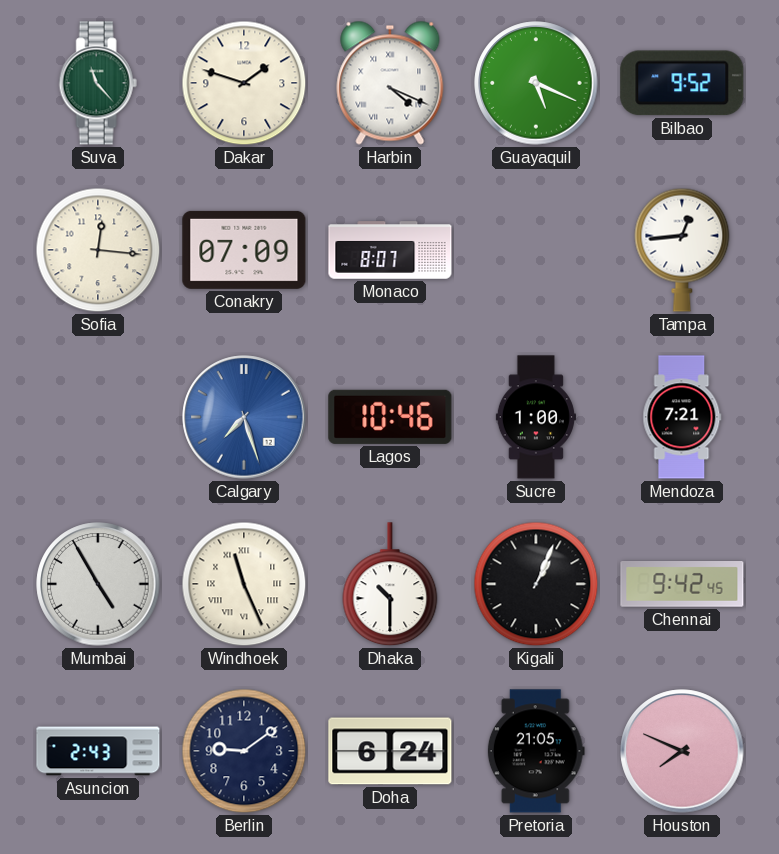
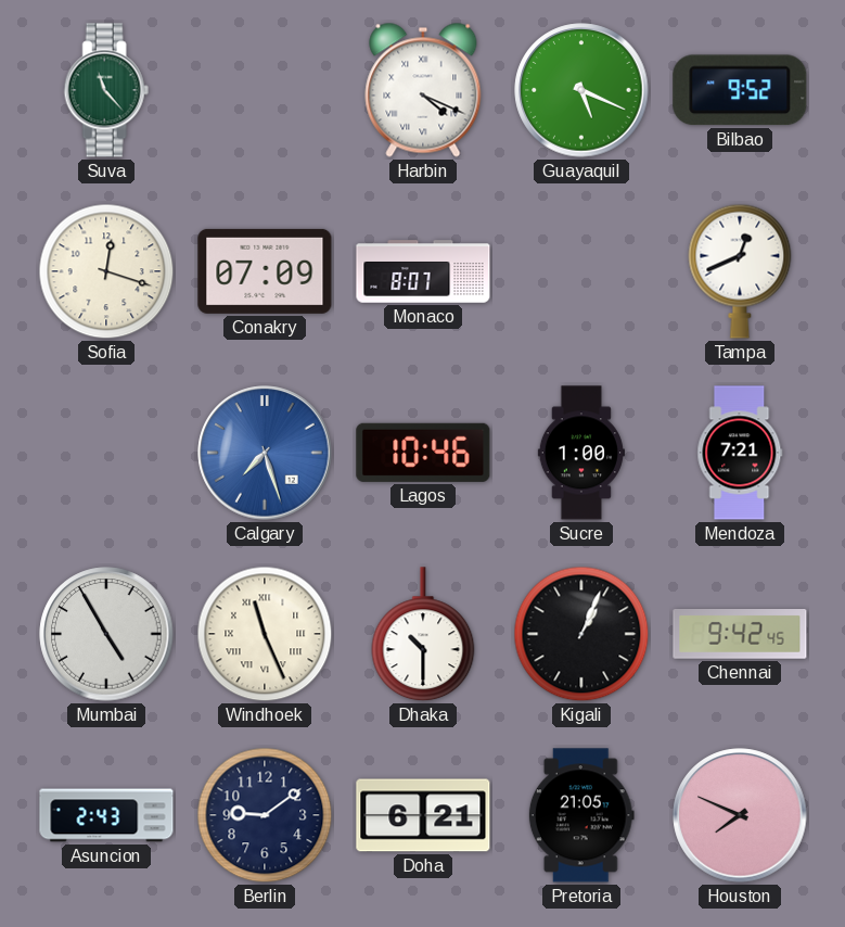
Dakar: 1:48 -> none
Sofia: 12:16 -> 12:18
Tampa: 12:44 -> 12:41
Doha: 6:24 -> 6:21
